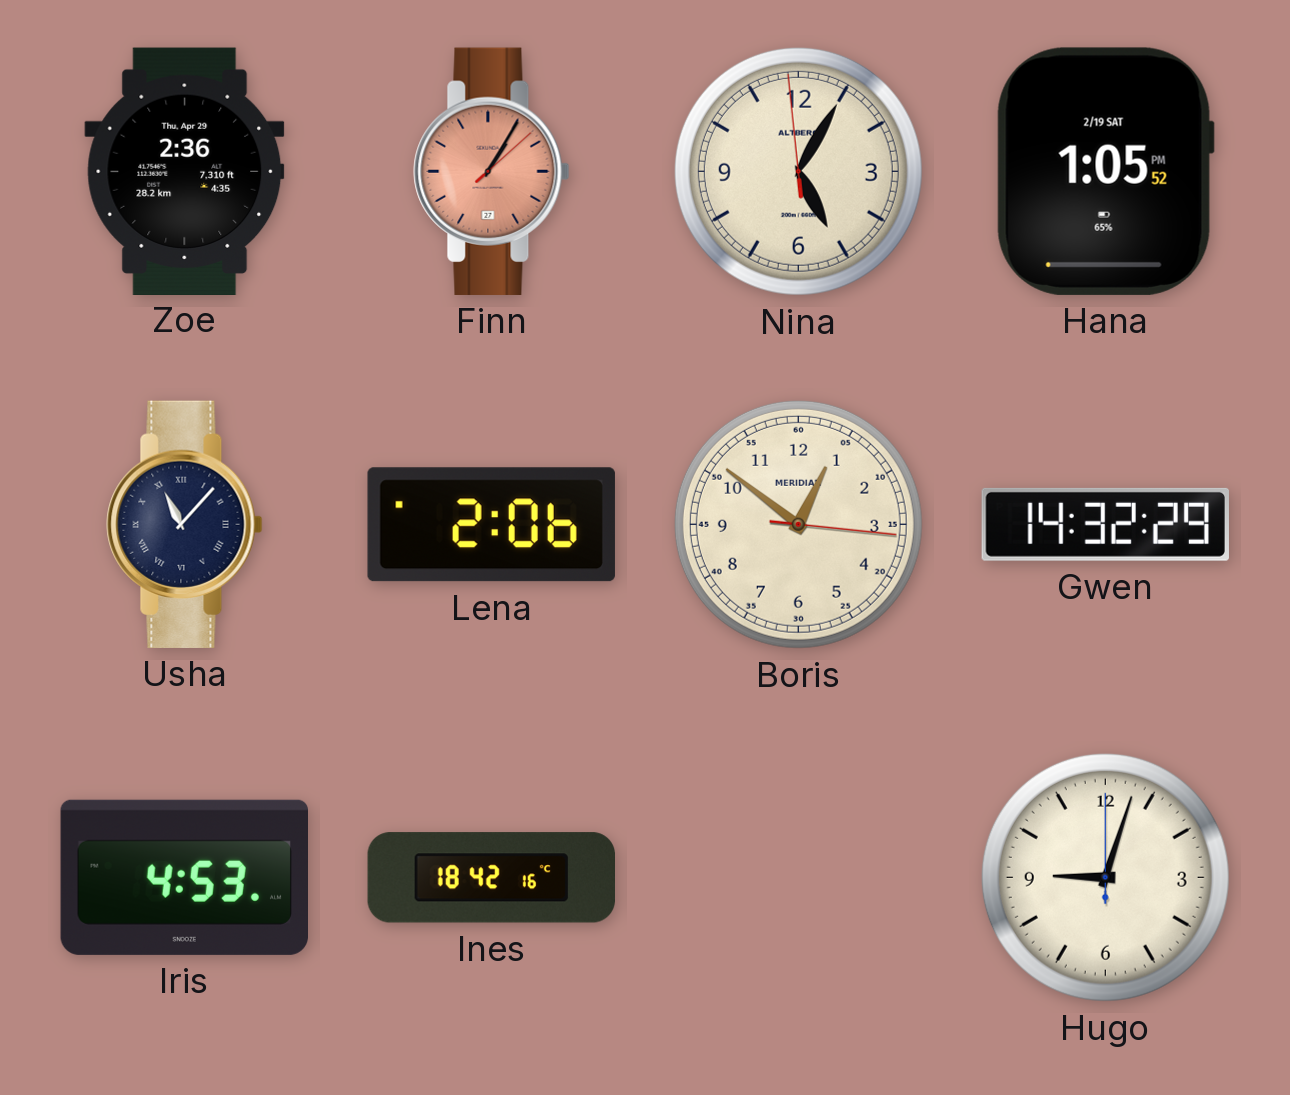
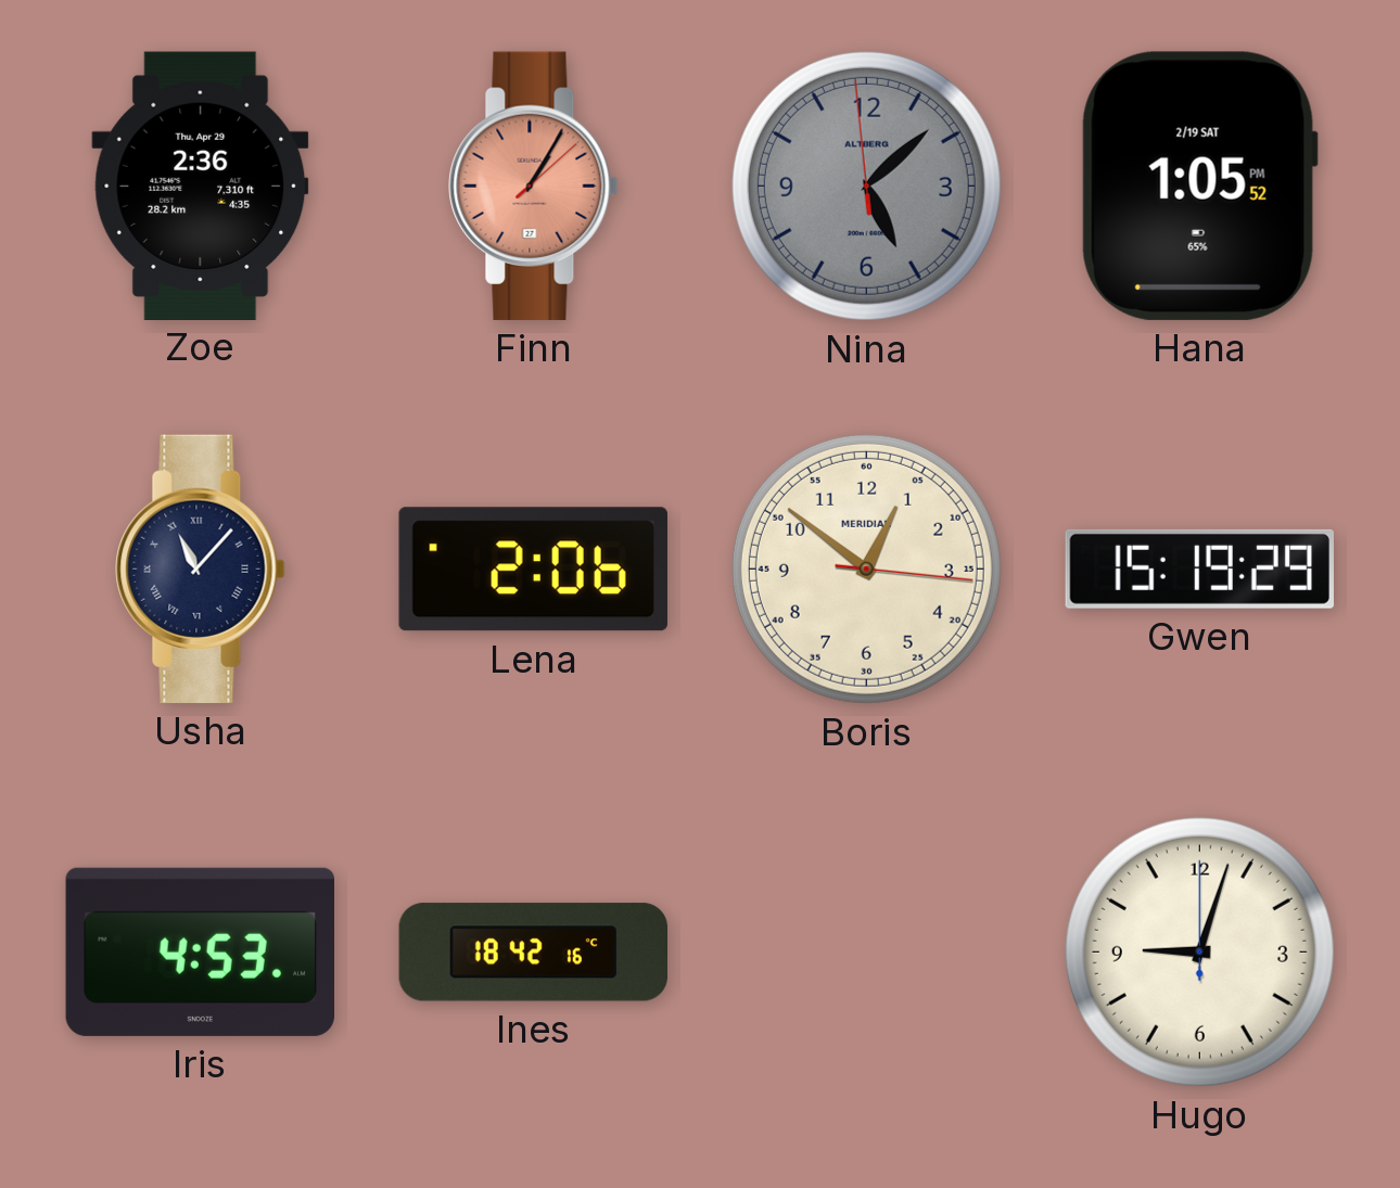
Nina: 5:04 -> 5:07
Nina dial: cream -> grey
Gwen: 14:32 -> 15:19
